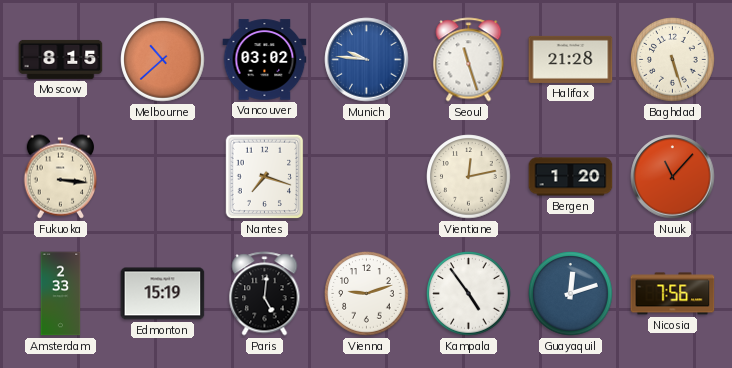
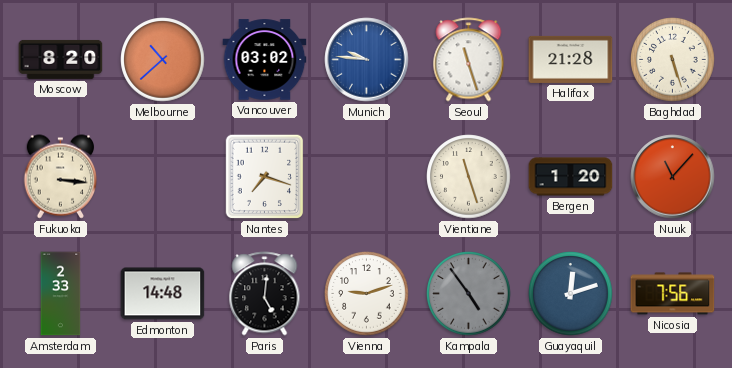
Moscow: 8:15 -> 8:20
Vientiane: 12:13 -> 11:27
Edmonton: 15:19 -> 14:48
Kampala dial: white -> grey
